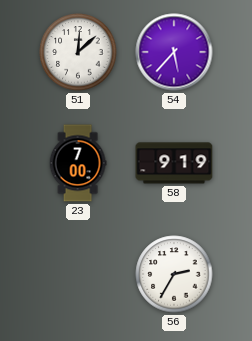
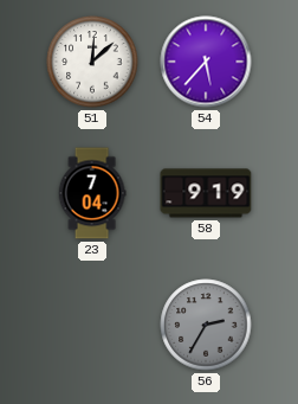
23: 7:00 -> 7:04
56 dial: white -> grey
